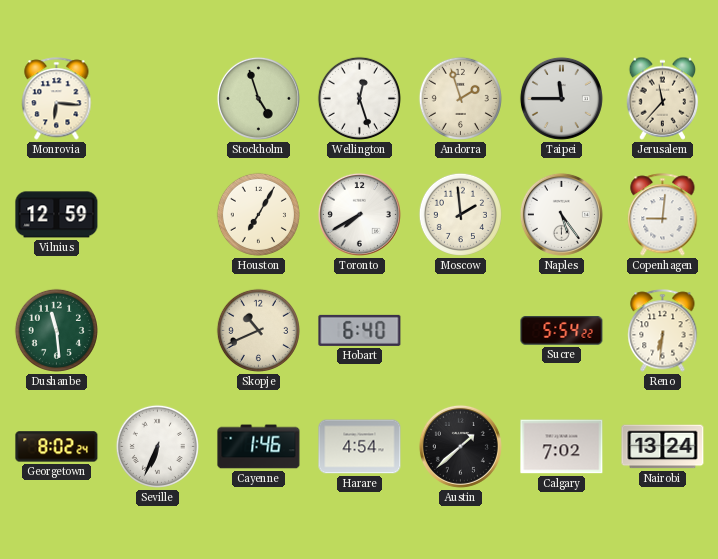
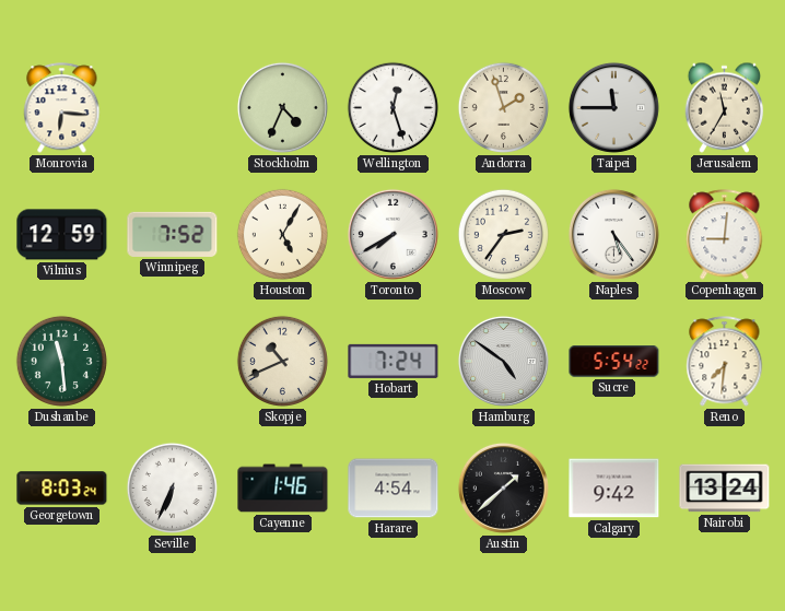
Stockholm: 4:57 -> 4:34
Jerusalem: 11:37 -> 11:35
Winnipeg: none -> 7:52
Houston: 7:05 -> 5:05
Moscow: 1:59 -> 2:36
Hobart: 6:40 -> 7:24
Hamburg: none -> 4:51
Reno: 6:31 -> 7:31
Georgetown: 8:02 -> 8:03
Calgary: 7:02 -> 9:42
